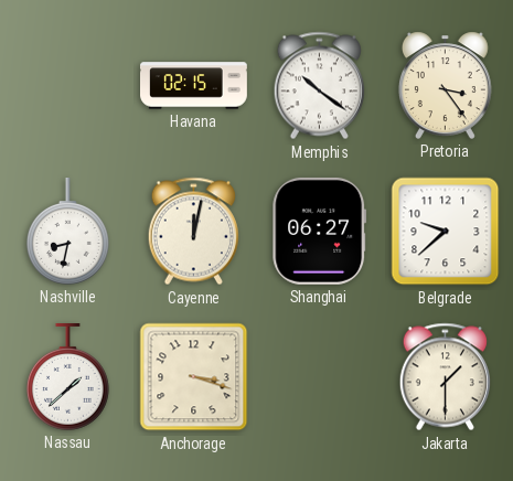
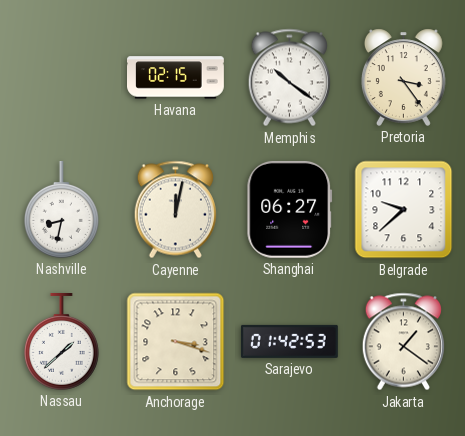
Sarajevo: none -> 01:42
Jakarta: 1:30 -> 1:21
